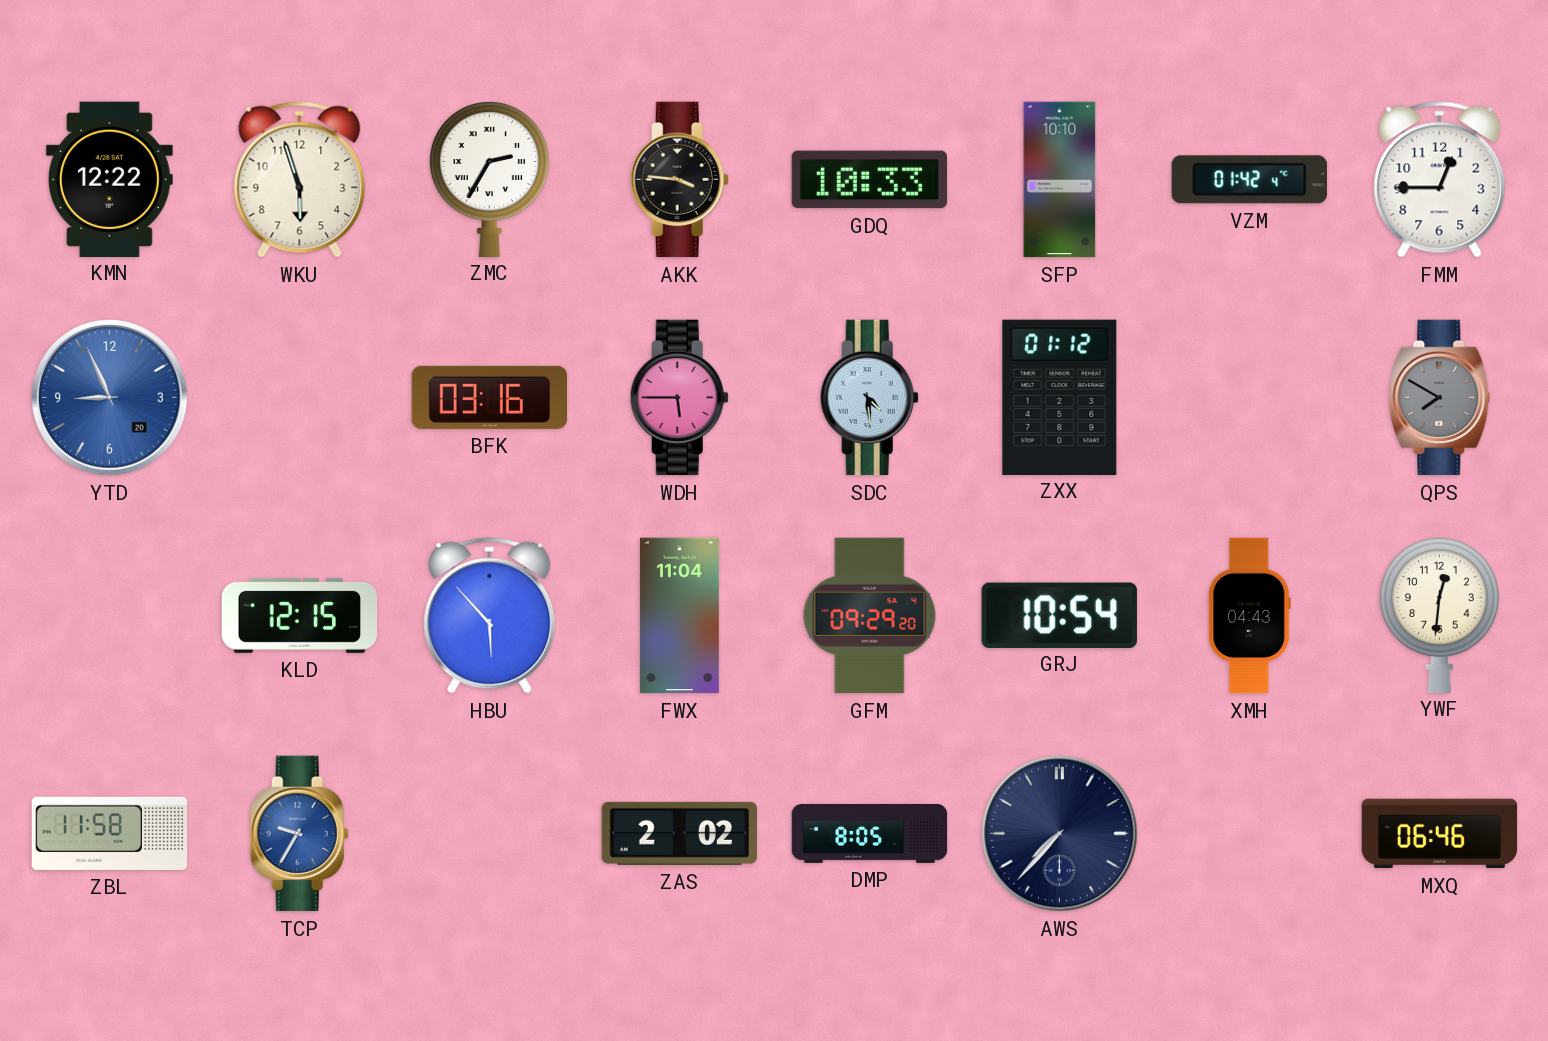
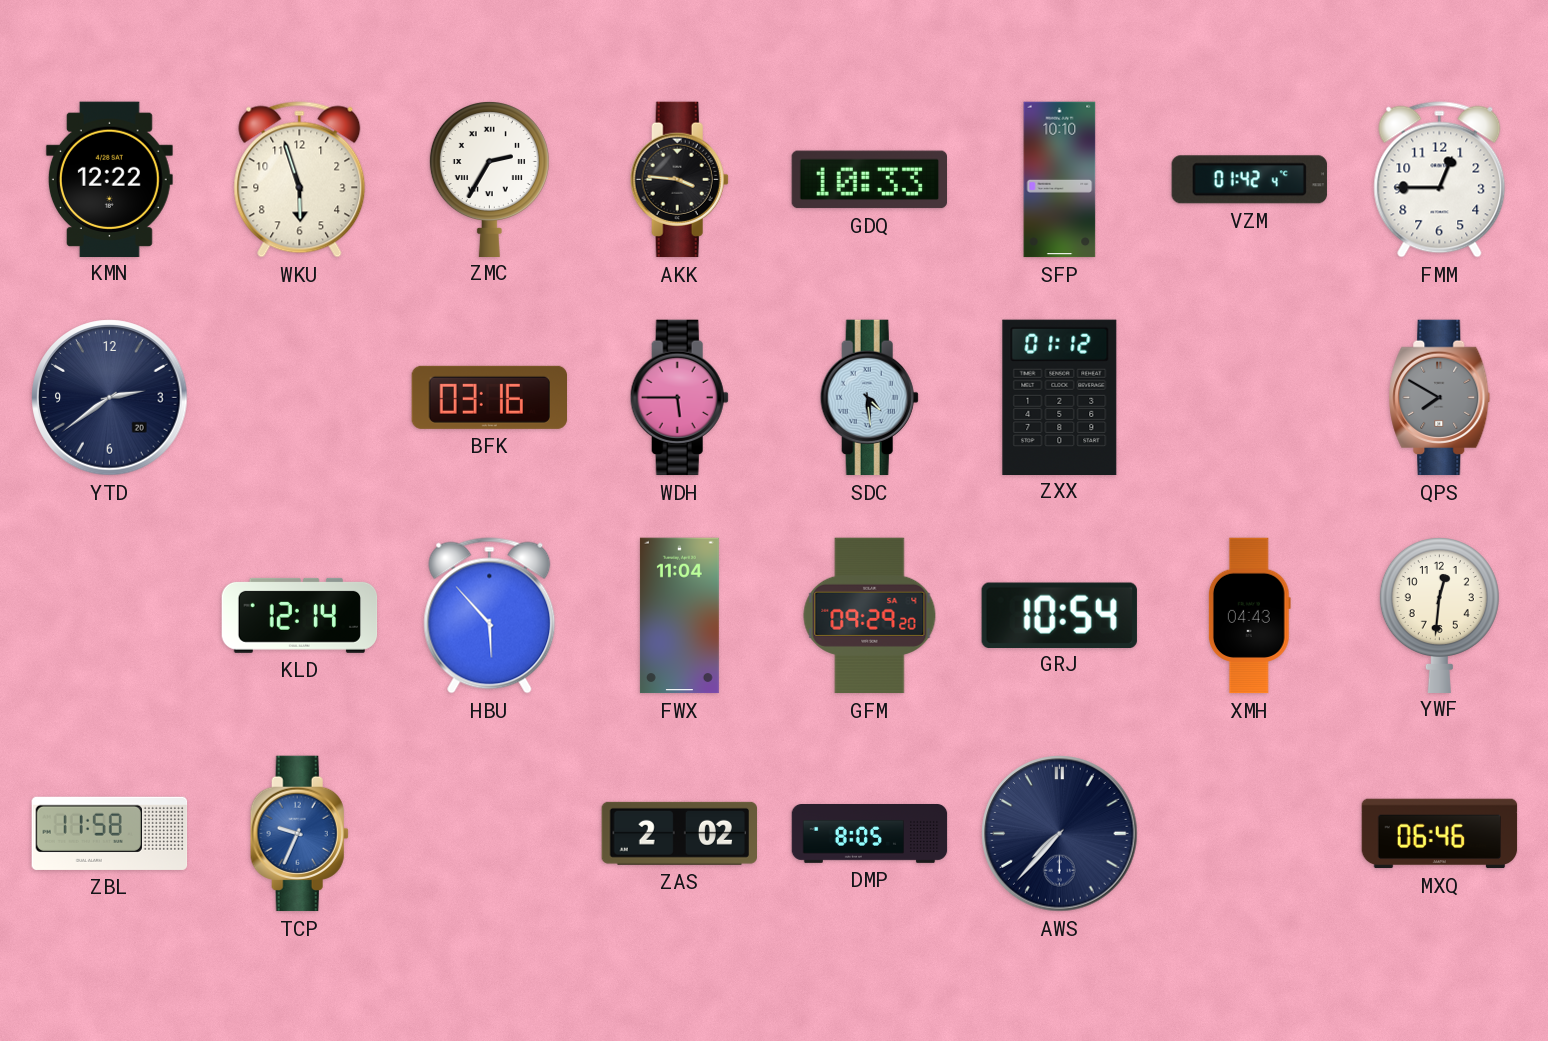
YTD: 8:56 -> 2:39
YTD dial: blue -> navy
KLD: 12:15 -> 12:14
TCP: 9:35 -> 9:34
